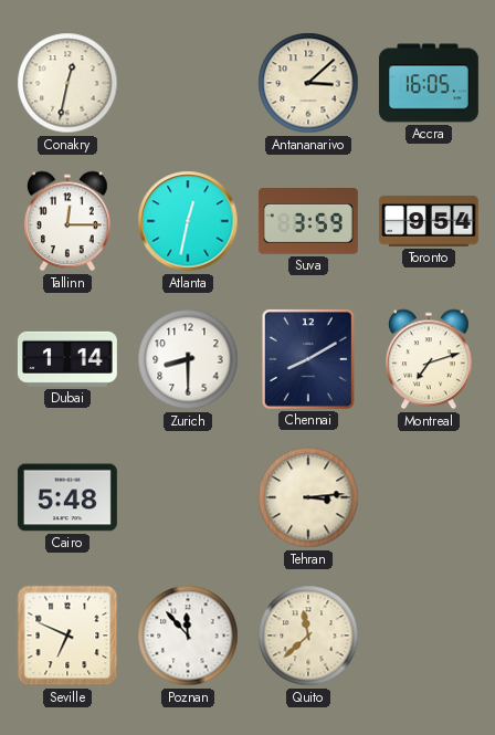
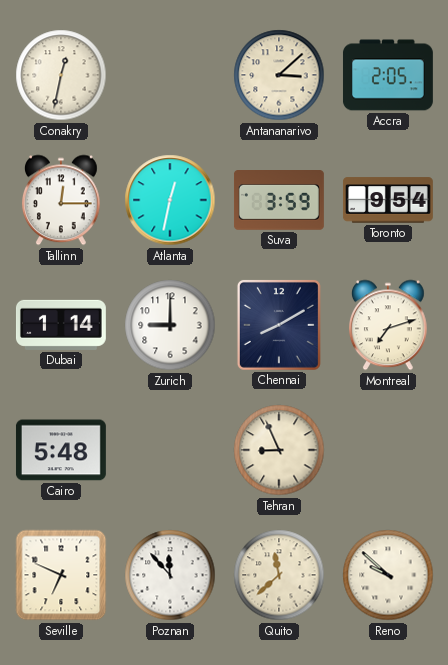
Accra: 16:05 -> 2:05
Zurich: 8:30 -> 9:00
Tehran: 3:14 -> 8:56
Reno: none -> 9:52
